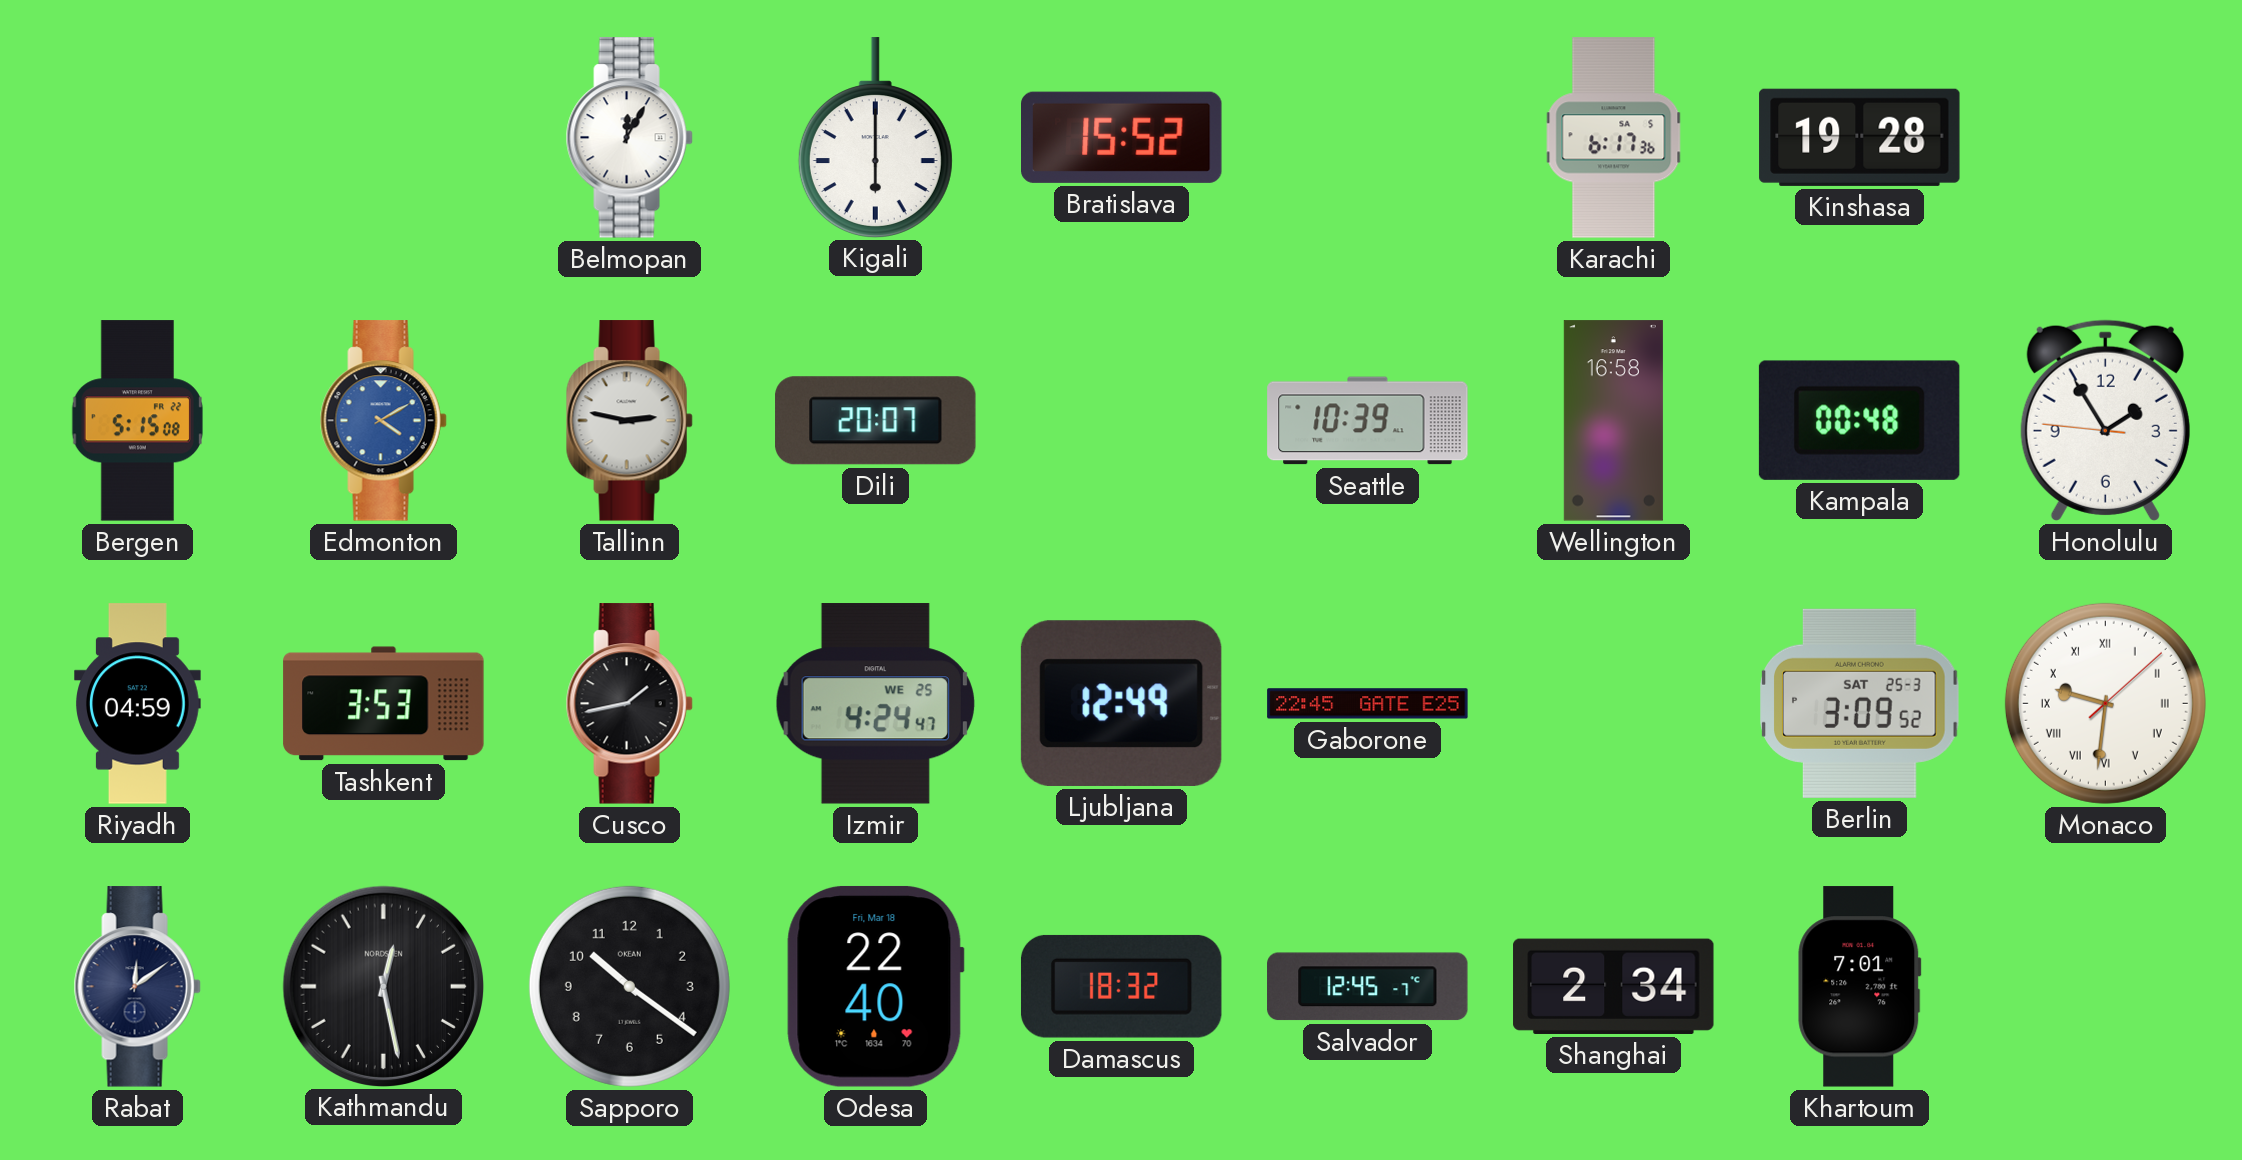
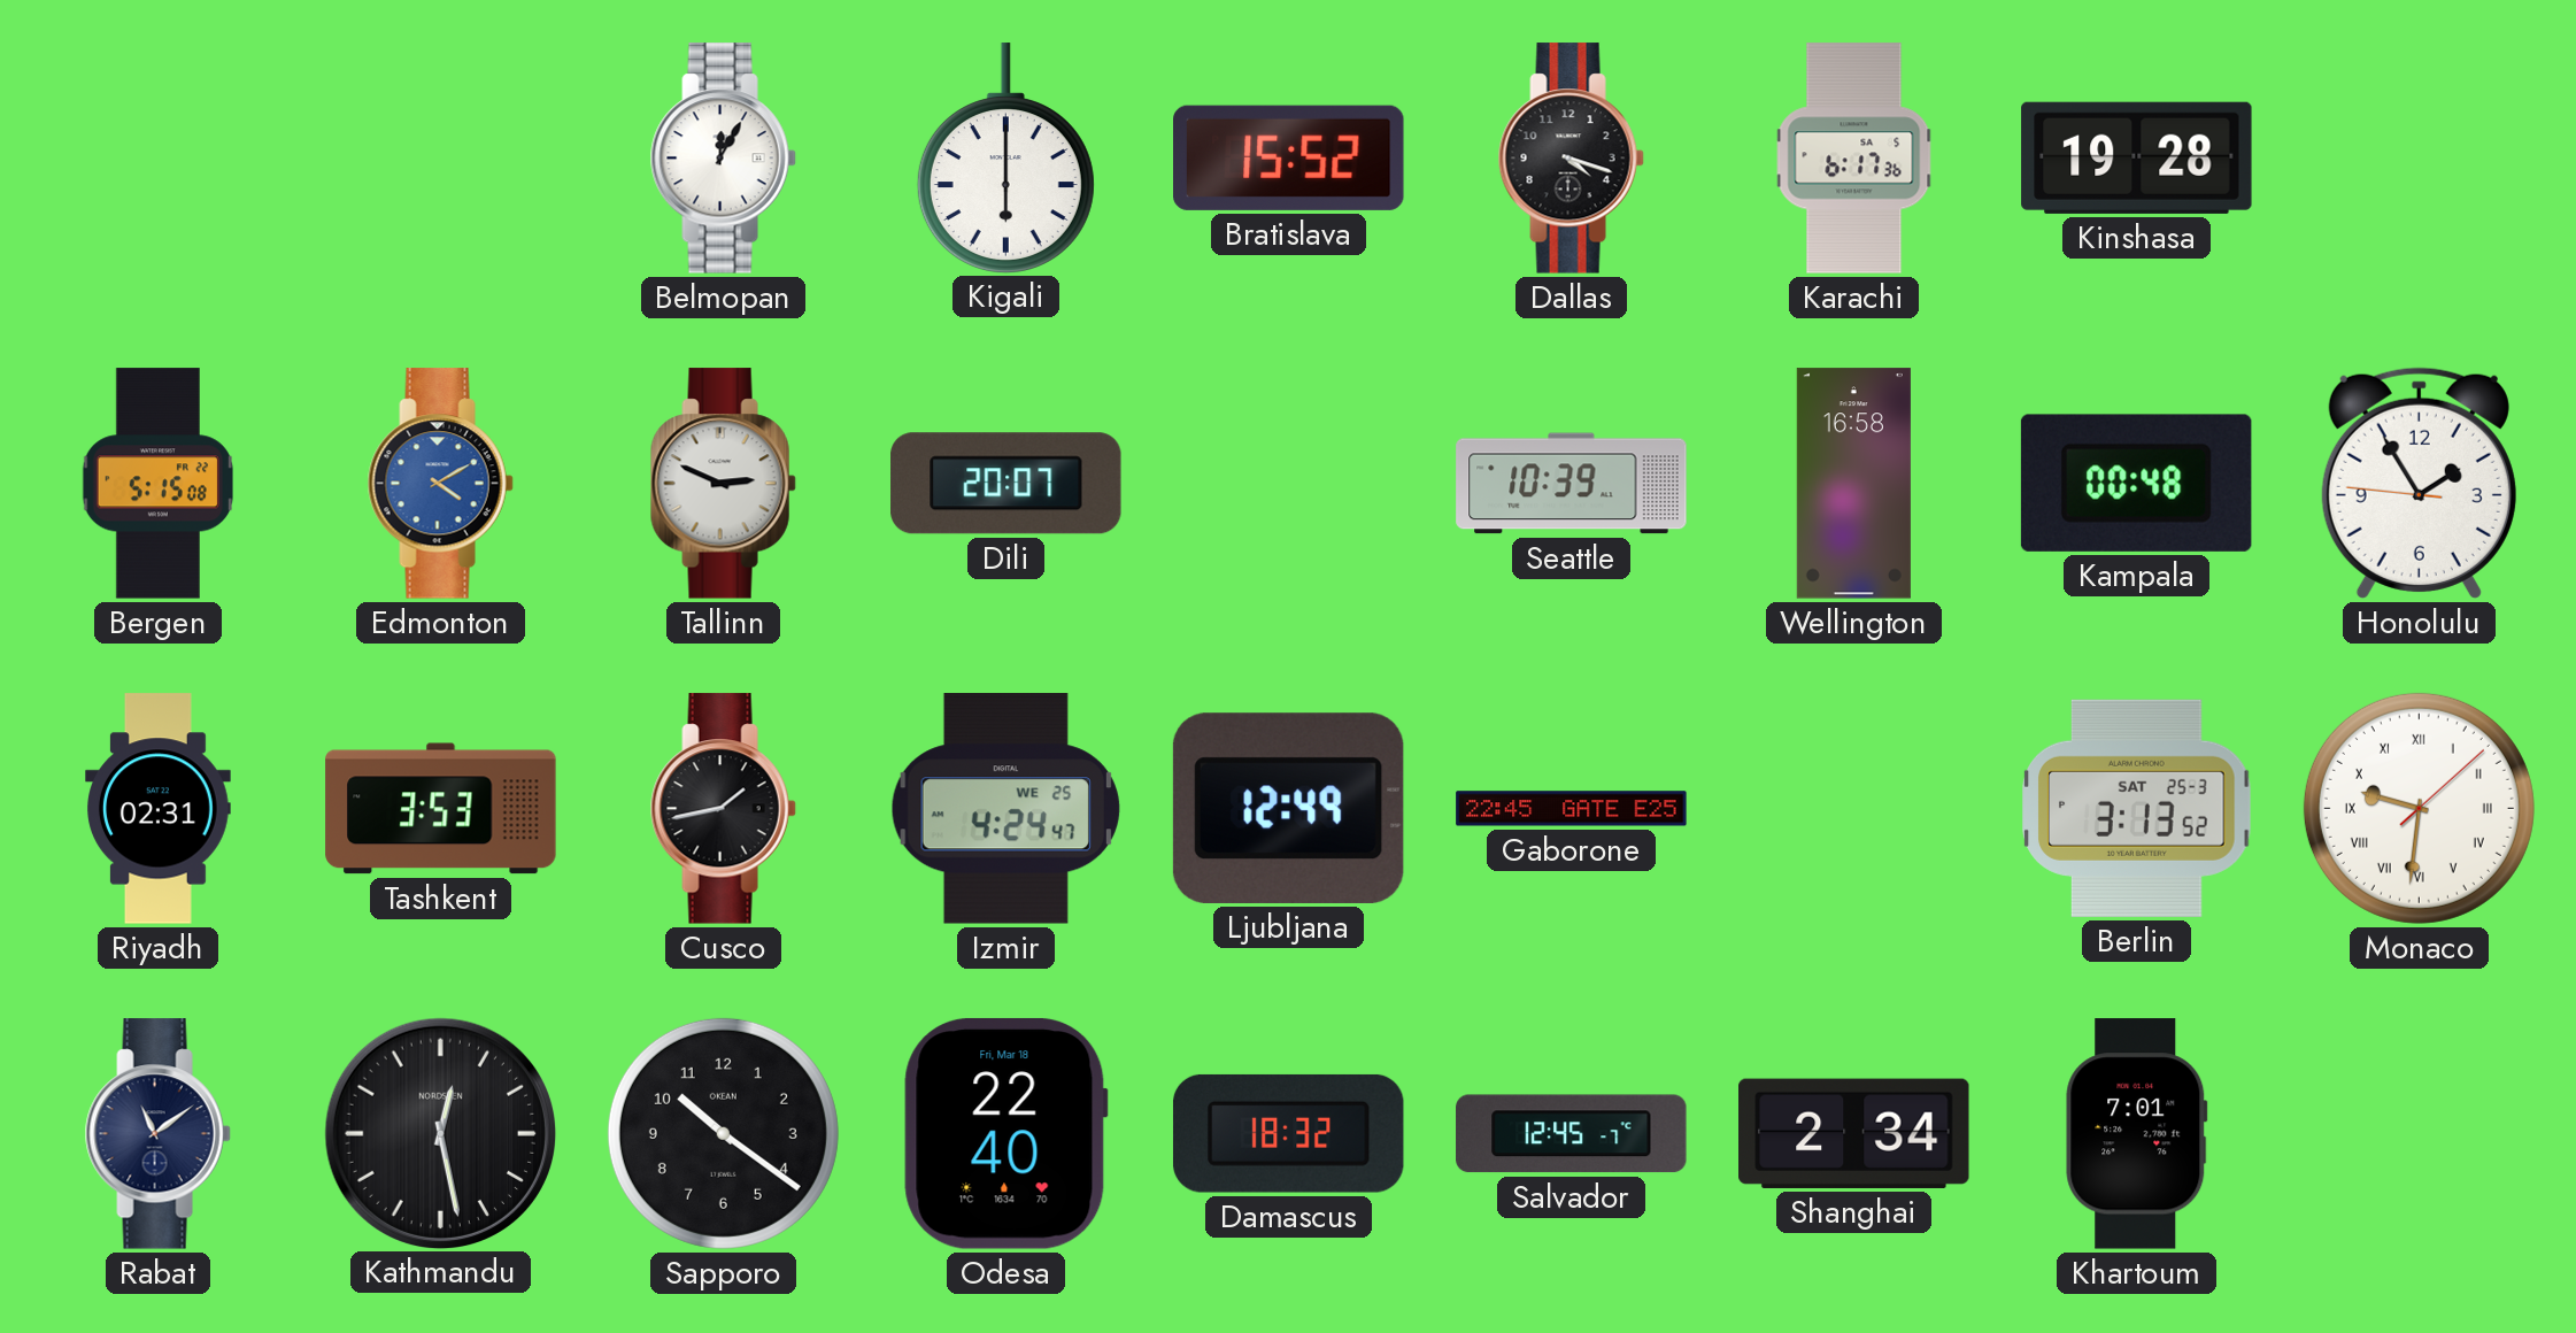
Dallas: none -> 4:18
Tallinn: 2:47 -> 2:49
Riyadh: 04:59 -> 02:31
Berlin: 3:09 -> 3:13
Rabat: 12:09 -> 11:09
